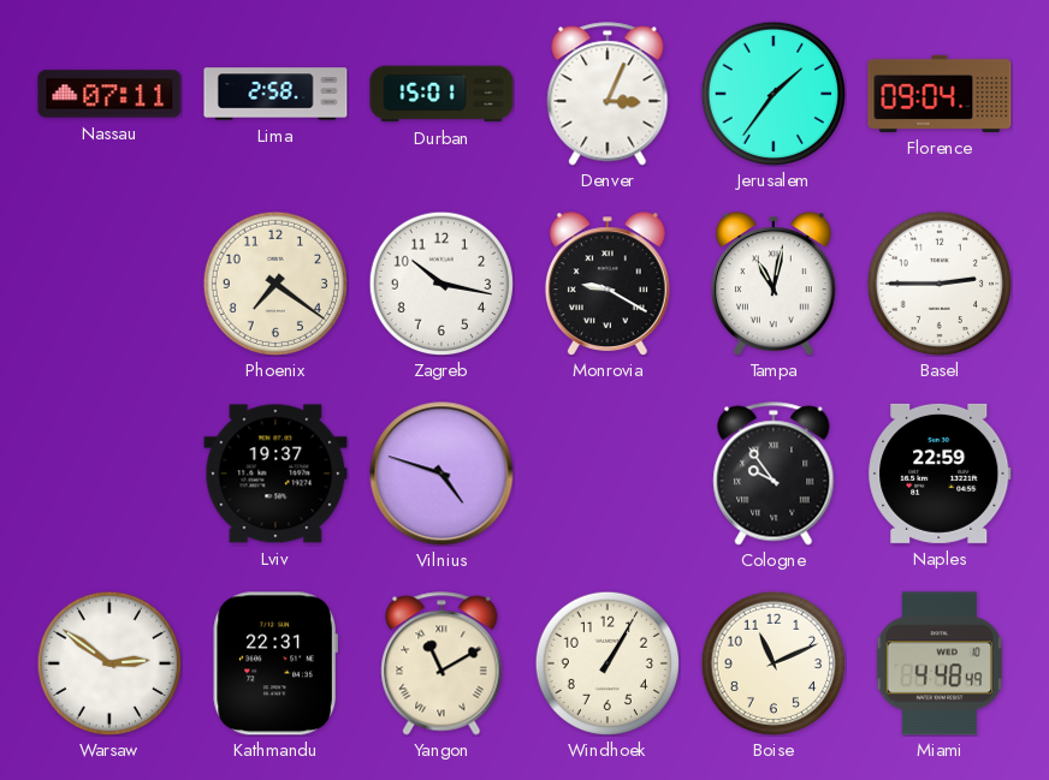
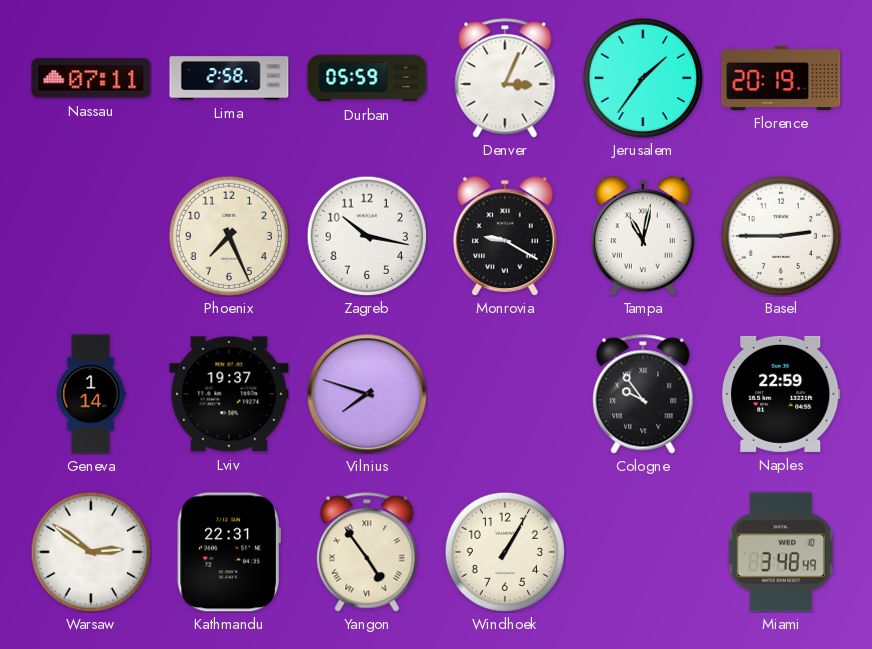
Durban: 15:01 -> 05:59
Florence: 09:04 -> 20:19
Phoenix: 7:21 -> 7:26
Geneva: none -> 1:14
Vilnius: 4:48 -> 7:48
Yangon: 11:10 -> 4:54
Boise: 11:11 -> none
Miami: 4:48 -> 3:48
